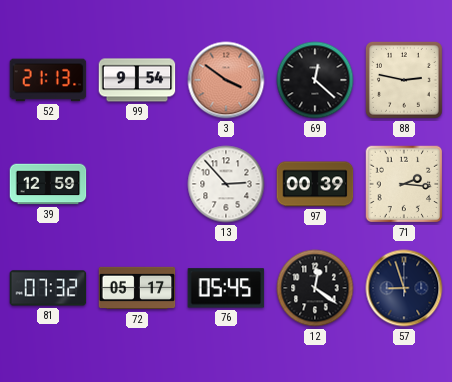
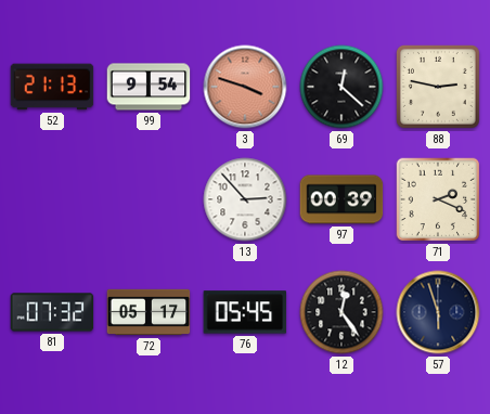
3: 3:51 -> 3:48
39: 12:59 -> none
71: 2:16 -> 2:19
12: 12:21 -> 12:24
57: 8:57 -> 5:57
